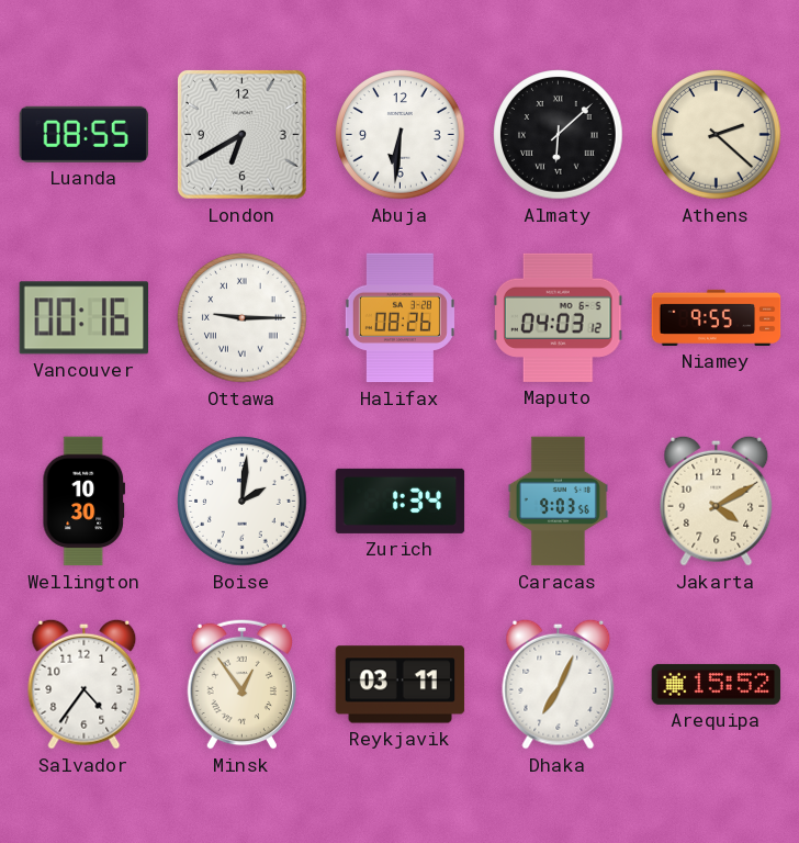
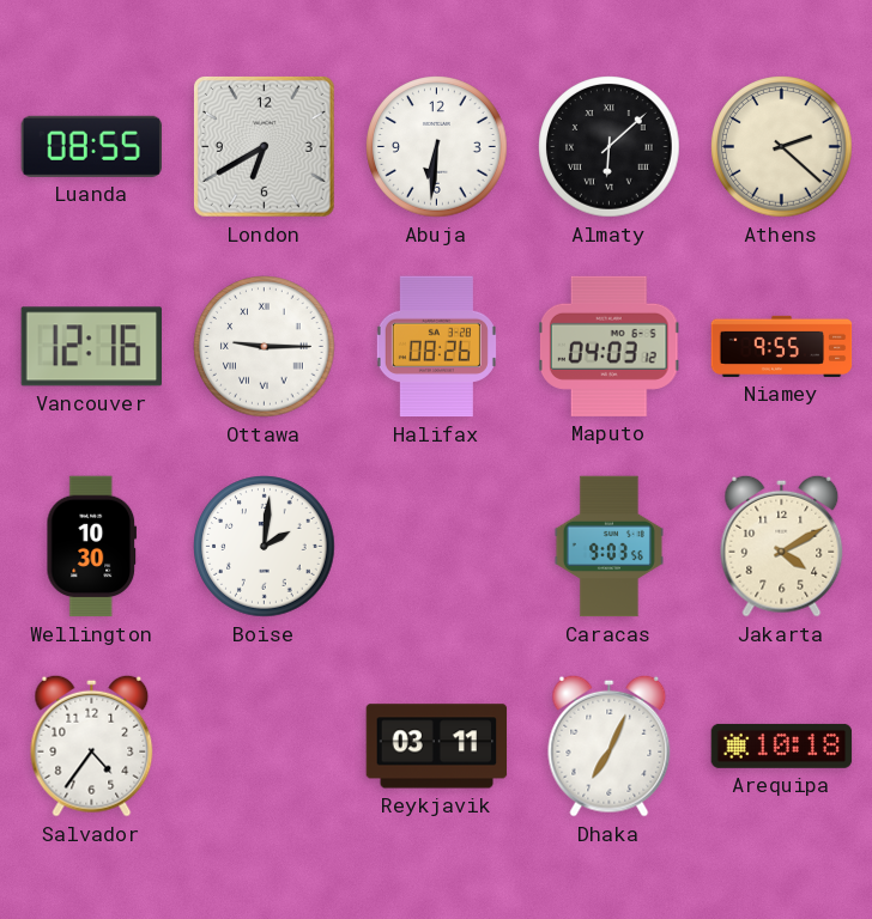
Vancouver: 00:16 -> 12:16
Zurich: 1:34 -> none
Minsk: 12:54 -> none
Arequipa: 15:52 -> 10:18
